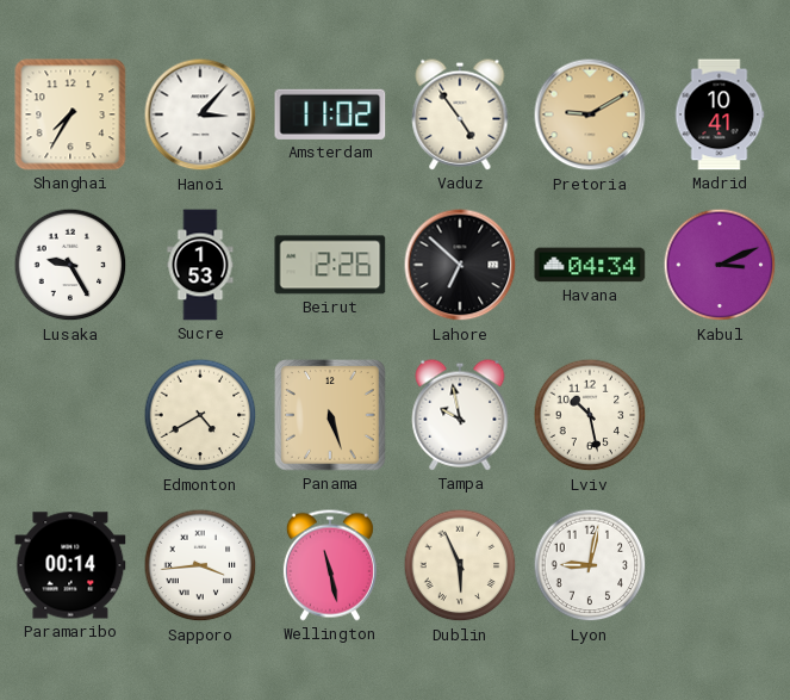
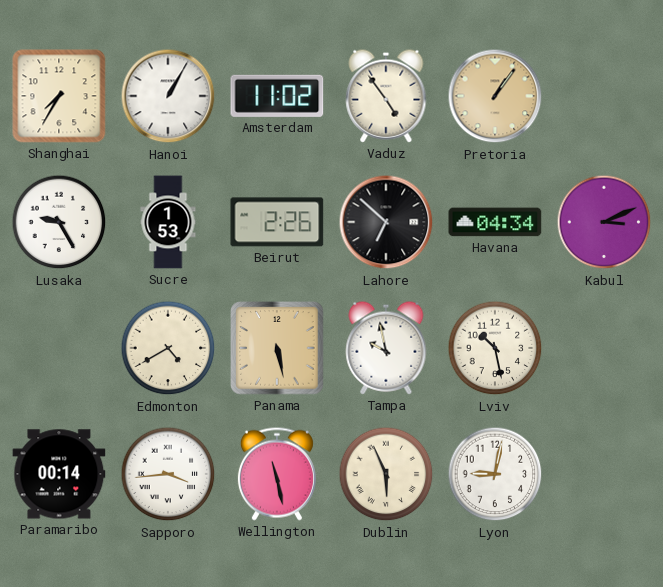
Hanoi: 3:07 -> 1:05
Pretoria: 9:10 -> 1:06
Madrid: 10:41 -> none
Panama: 5:27 -> 5:28
